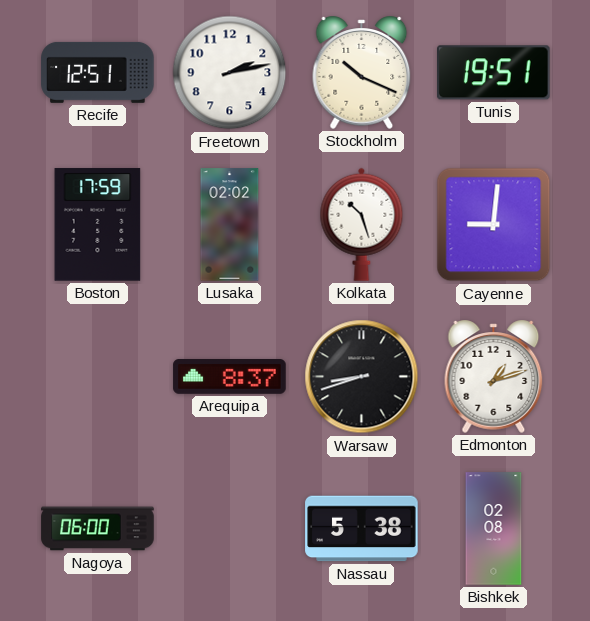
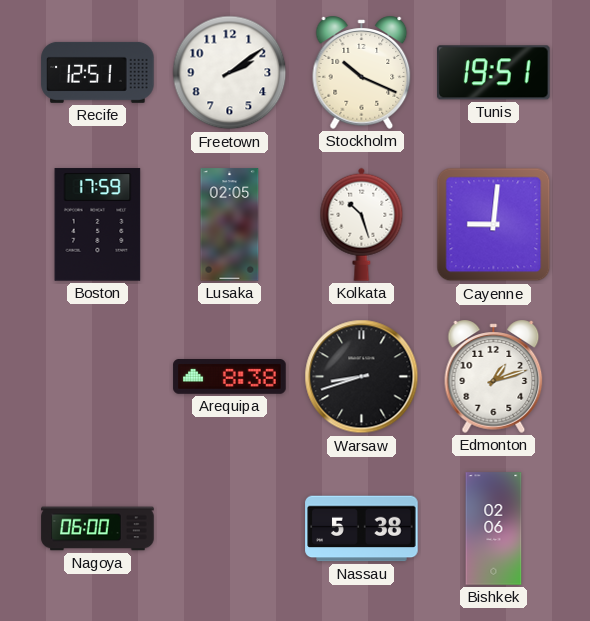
Freetown: 2:13 -> 2:09
Lusaka: 02:02 -> 02:05
Arequipa: 8:37 -> 8:38
Bishkek: 02:08 -> 02:06
